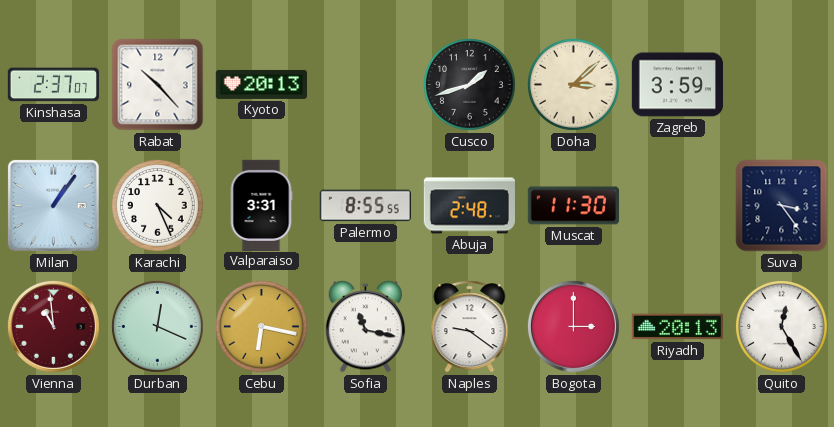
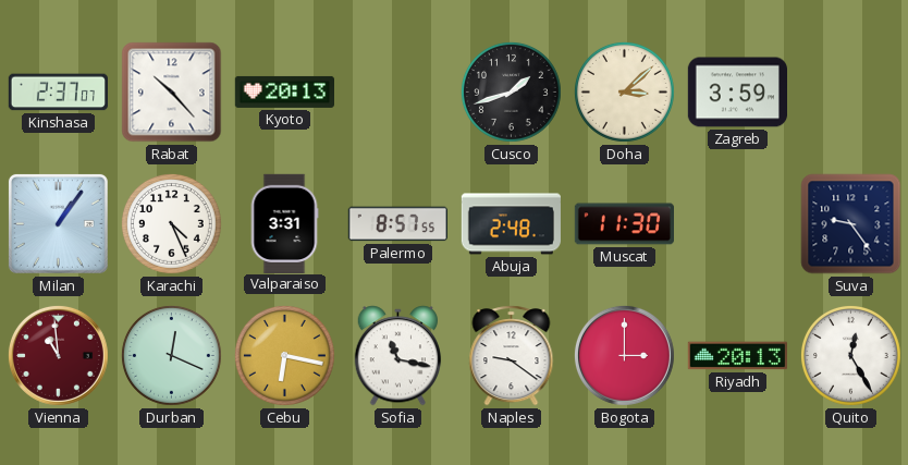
Palermo: 8:55 -> 8:57
Suva: 3:24 -> 9:24
